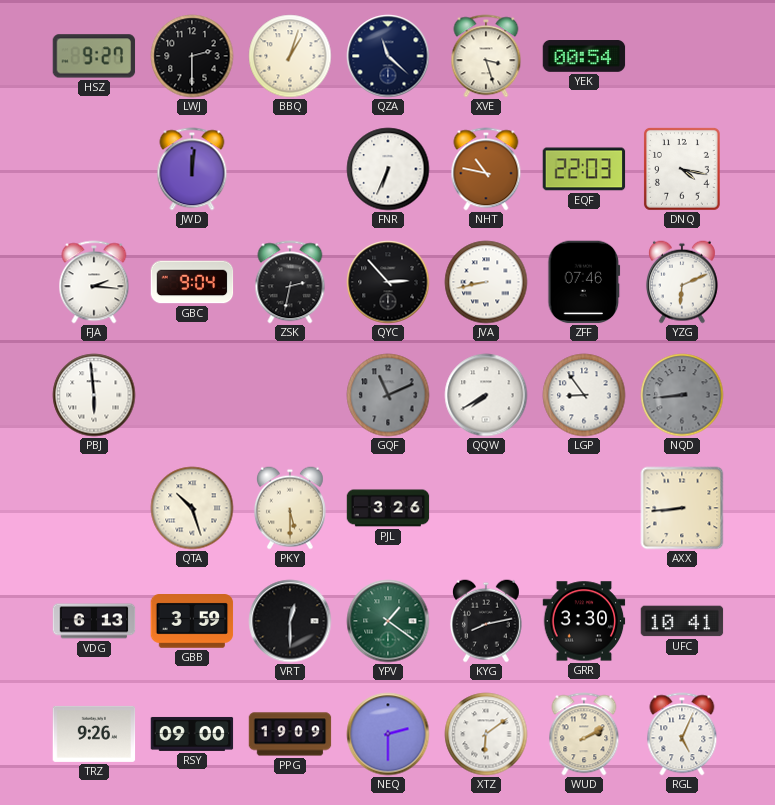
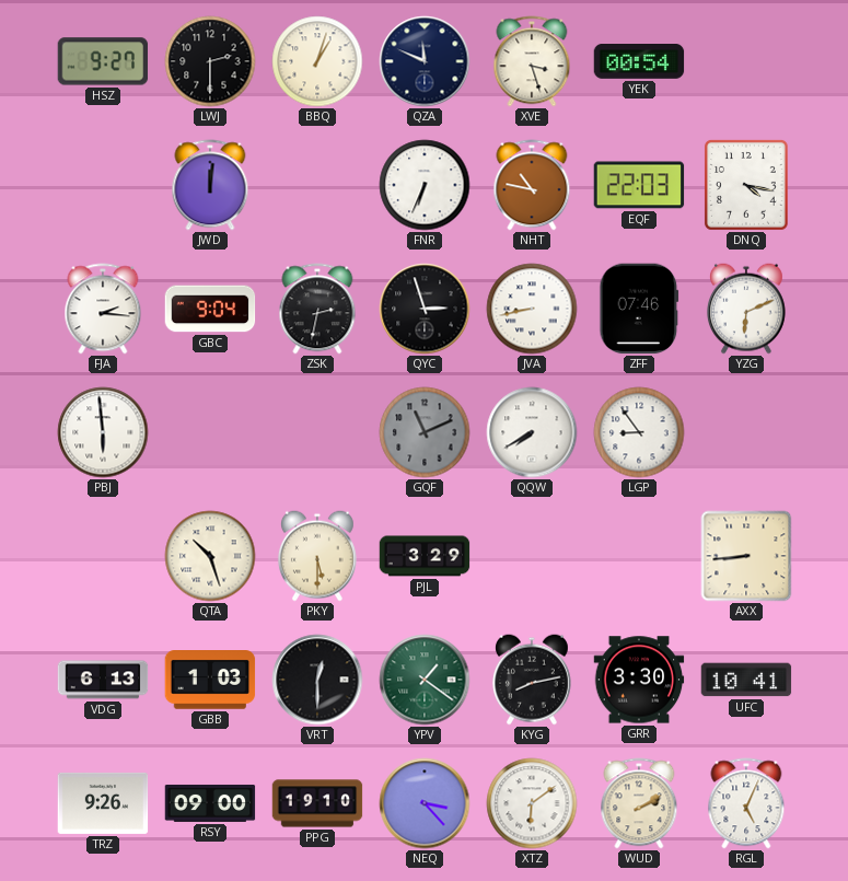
QZA: 11:22 -> 11:49
QYC: 2:53 -> 2:57
NQD: 8:44 -> none
PJL: 3:26 -> 3:29
GBB: 3:59 -> 1:03
PPG: 19:09 -> 19:10
NEQ: 2:30 -> 3:23
